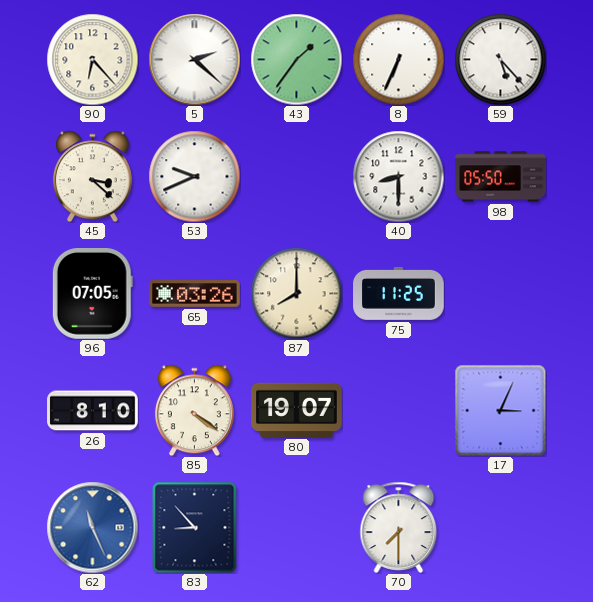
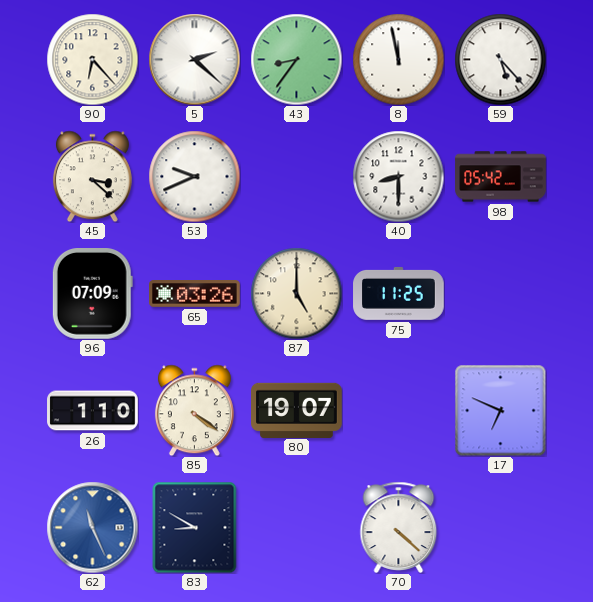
43: 1:36 -> 8:36
8: 6:34 -> 11:58
98: 05:50 -> 05:42
96: 07:05 -> 07:09
87: 8:00 -> 5:00
26: 8:10 -> 1:10
17: 3:04 -> 6:49
83: 8:53 -> 8:50
70: 7:30 -> 4:22
